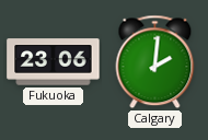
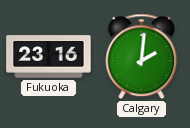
Fukuoka: 23:06 -> 23:16
